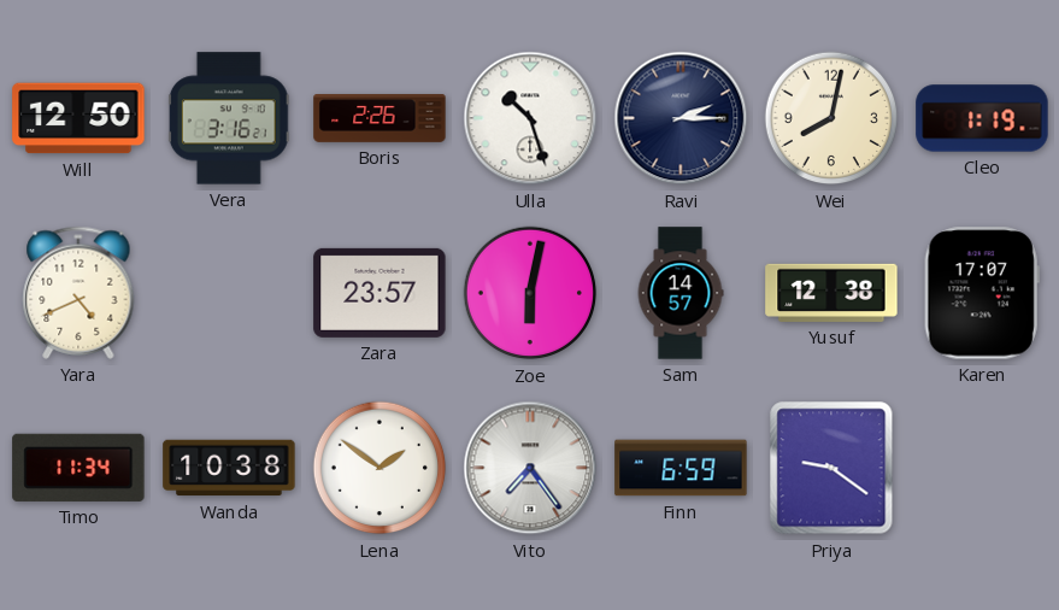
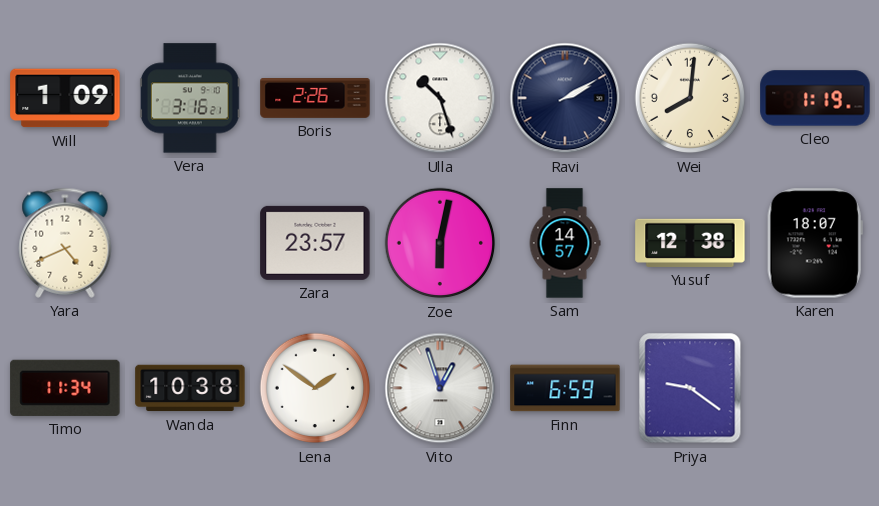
Will: 12:50 -> 1:09
Ravi: 2:15 -> 2:10
Wei: 8:02 -> 8:01
Karen: 17:07 -> 18:07
Vito: 7:24 -> 12:57
